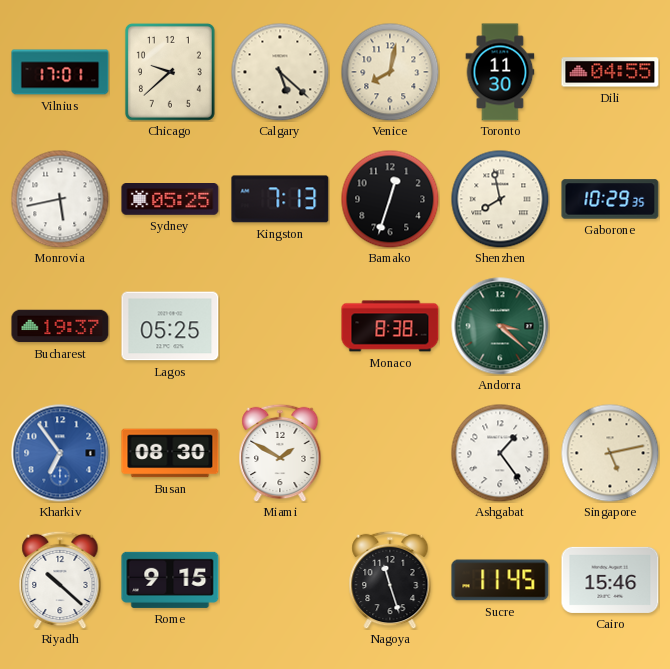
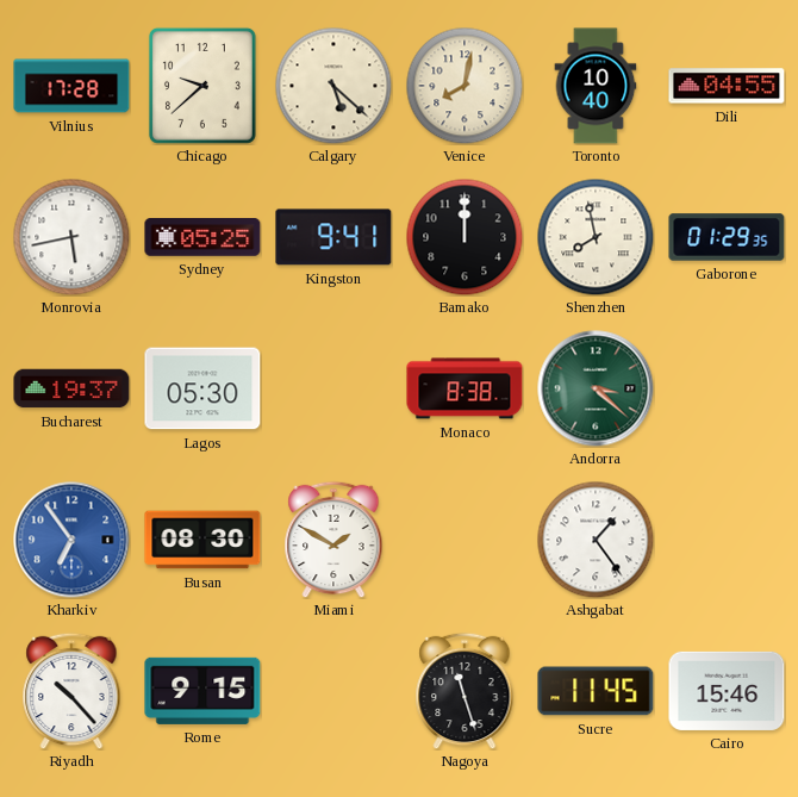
Vilnius: 17:01 -> 17:28
Toronto: 11:30 -> 10:40
Kingston: 7:13 -> 9:41
Bamako: 12:33 -> 12:00
Gaborone: 10:29 -> 01:29
Lagos: 05:25 -> 05:30
Singapore: 5:13 -> none
Riyadh: 10:22 -> 10:23
